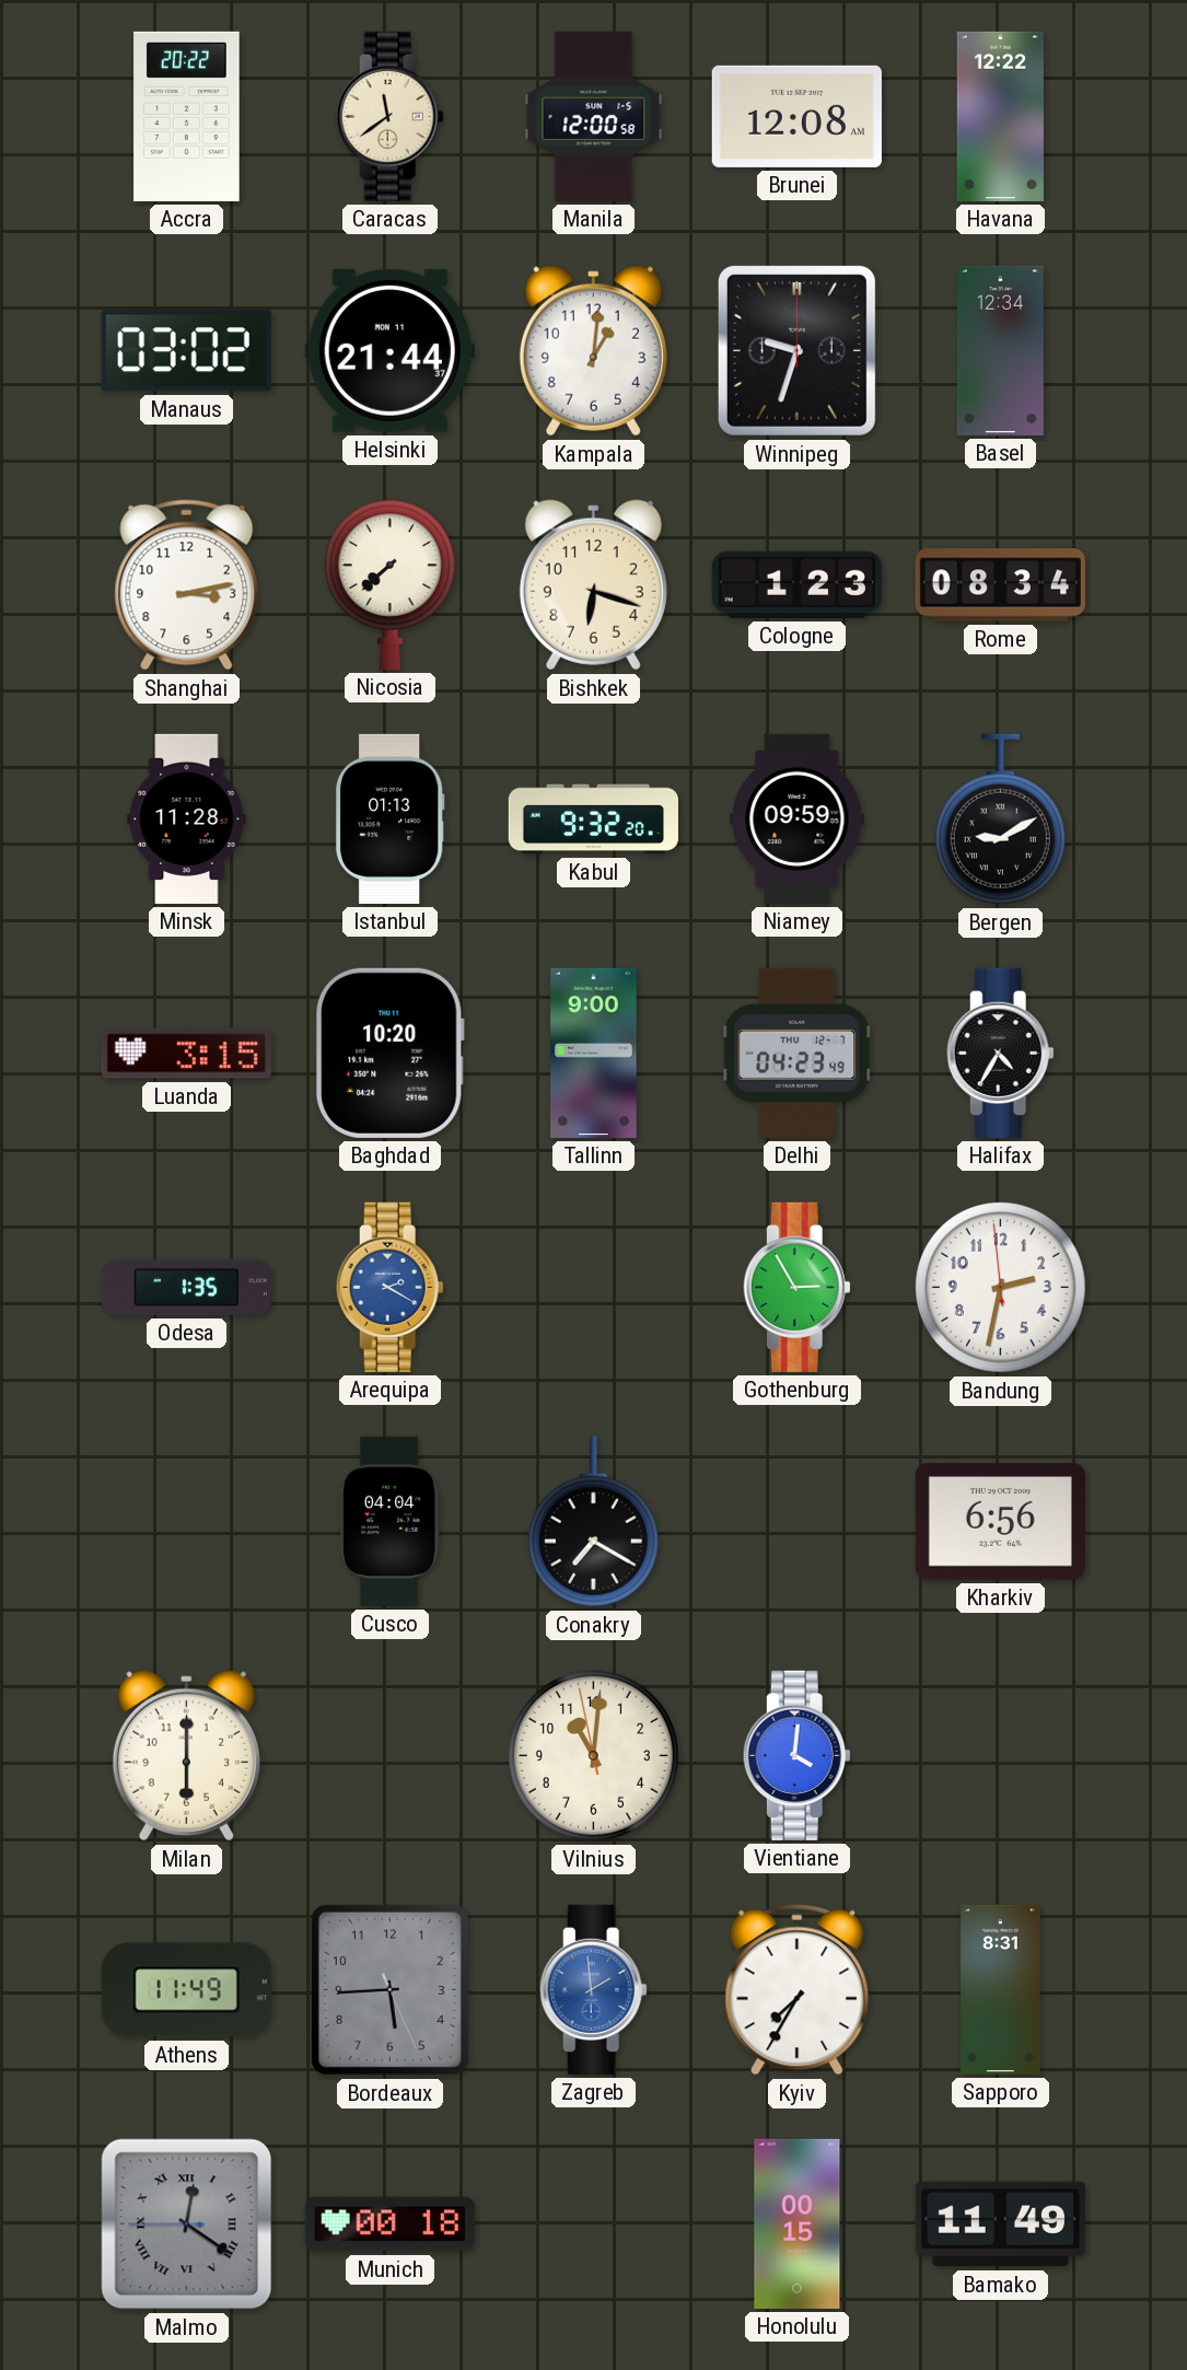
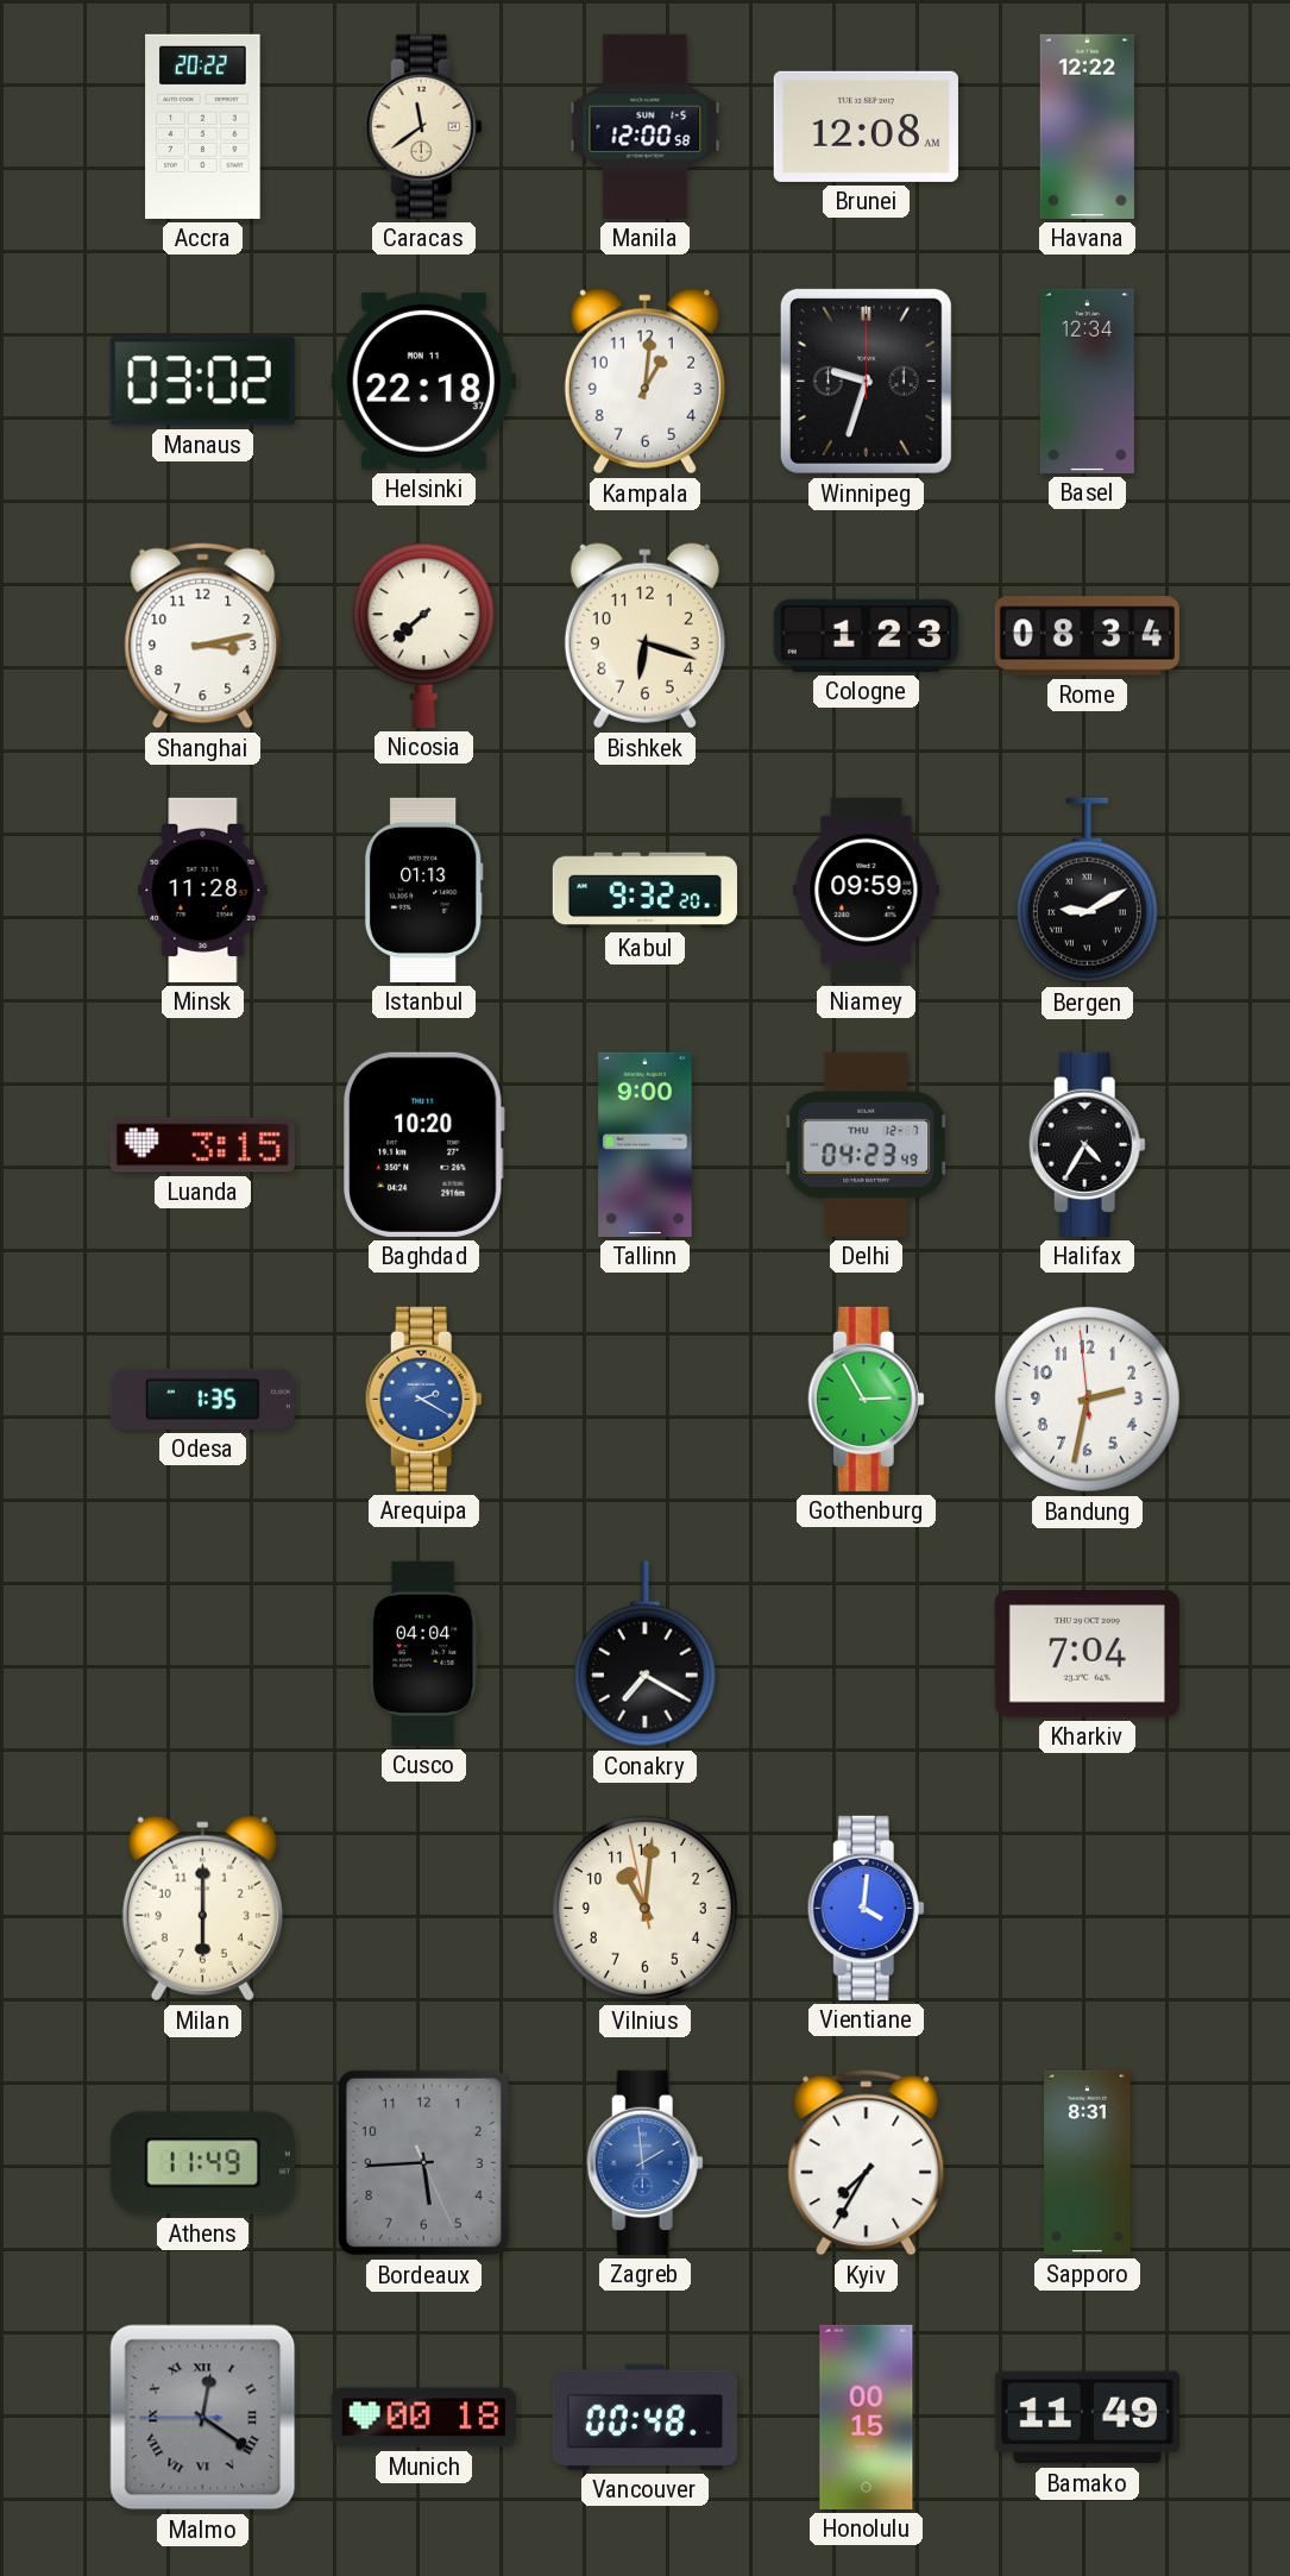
Helsinki: 21:44 -> 22:18
Kharkiv: 6:56 -> 7:04
Vancouver: none -> 00:48
